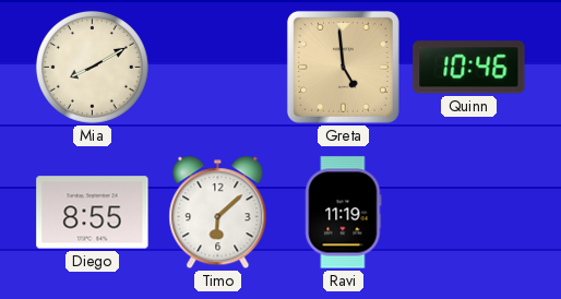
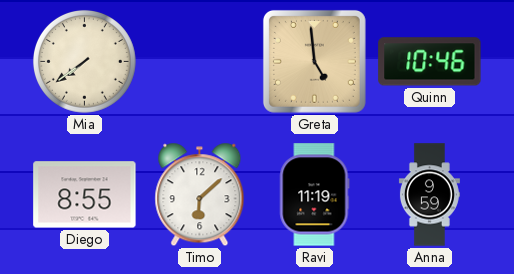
Mia: 8:10 -> 7:39
Anna: none -> 9:59
